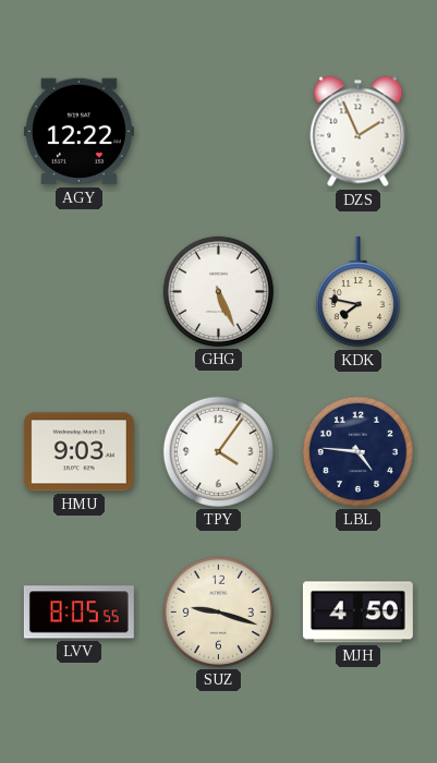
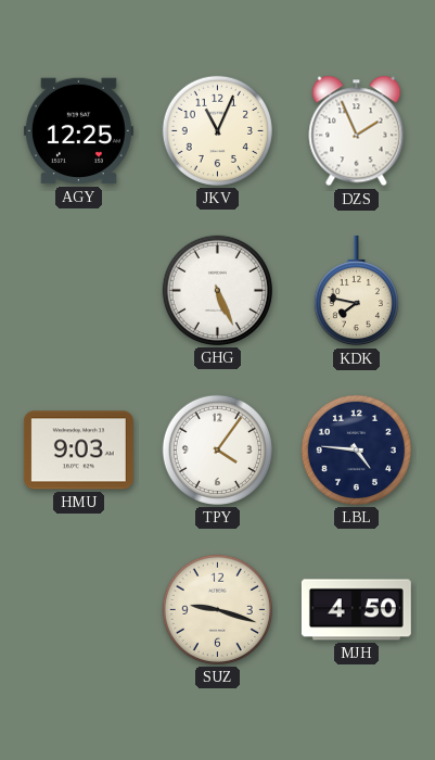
AGY: 12:22 -> 12:25
JKV: none -> 11:04
LVV: 8:05 -> none
